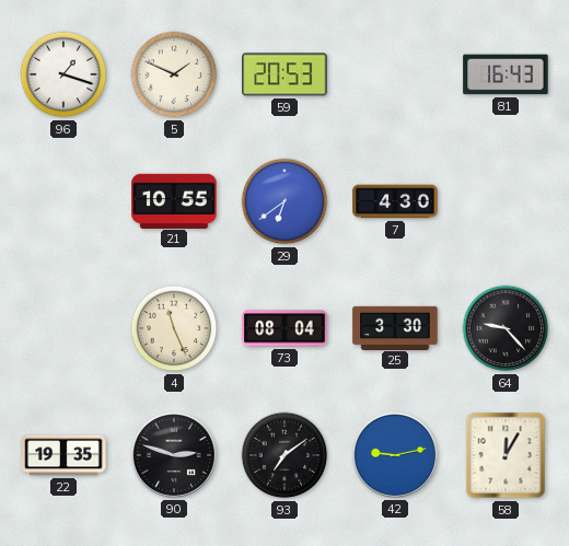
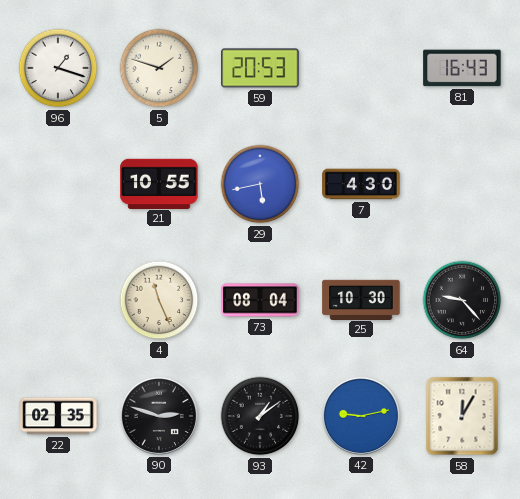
5: 1:49 -> 1:48
29: 6:39 -> 5:43
25: 3:30 -> 10:30
22: 19:35 -> 02:35
93: 7:09 -> 1:09
